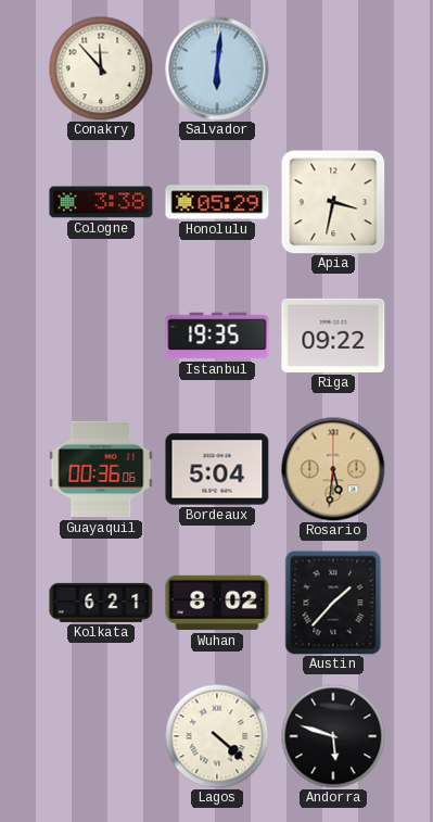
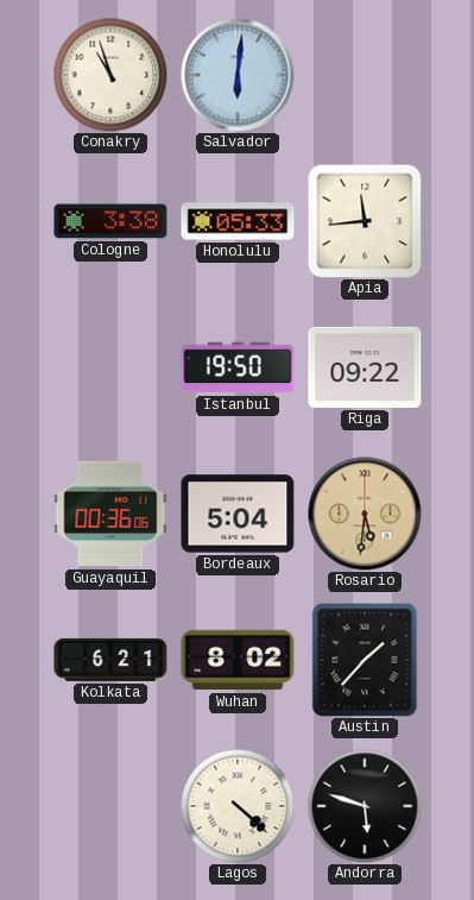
Conakry: 11:53 -> 10:57
Honolulu: 05:29 -> 05:33
Apia: 3:32 -> 11:44
Istanbul: 19:35 -> 19:50
